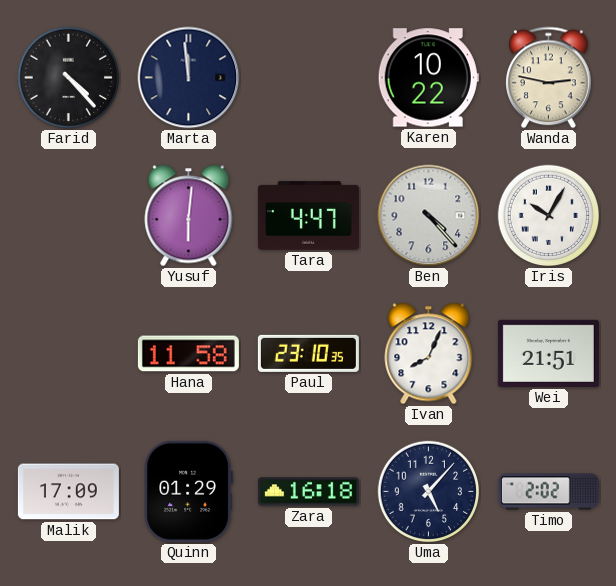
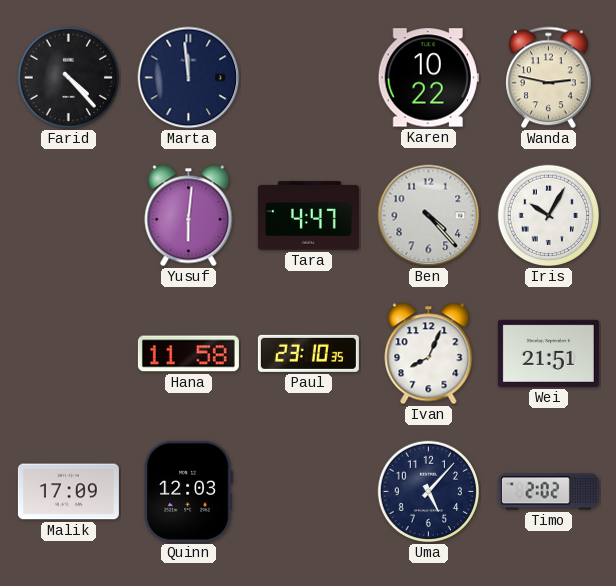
Quinn: 01:29 -> 12:03
Zara: 16:18 -> none
